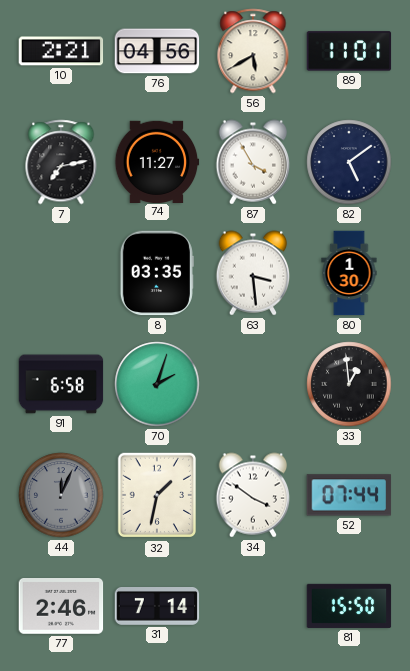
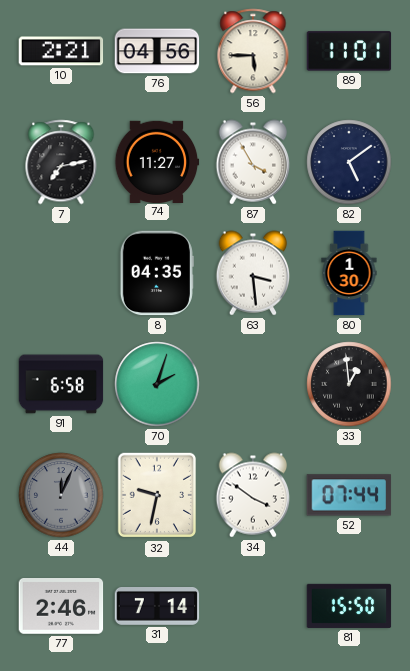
56: 5:40 -> 5:45
8: 03:35 -> 04:35
32: 1:32 -> 9:32
